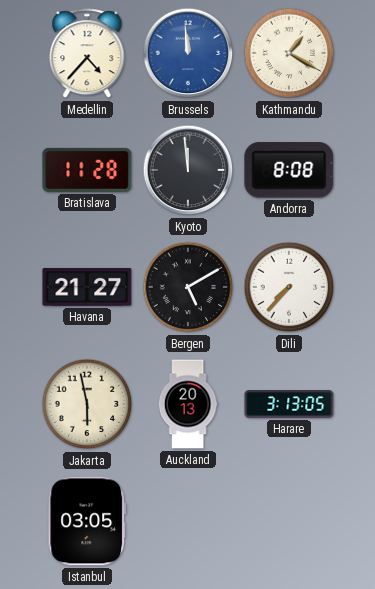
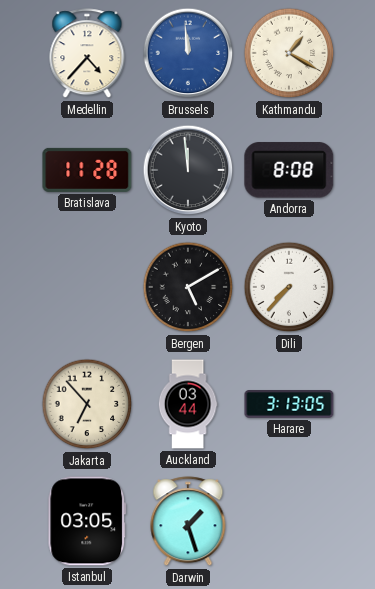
Havana: 21:27 -> none
Jakarta: 5:58 -> 6:53
Auckland: 20:13 -> 03:44
Darwin: none -> 1:27
